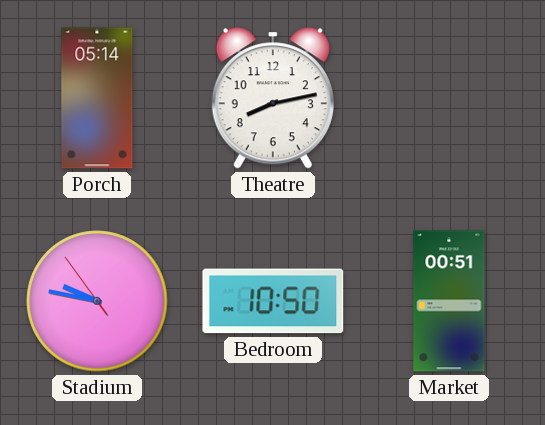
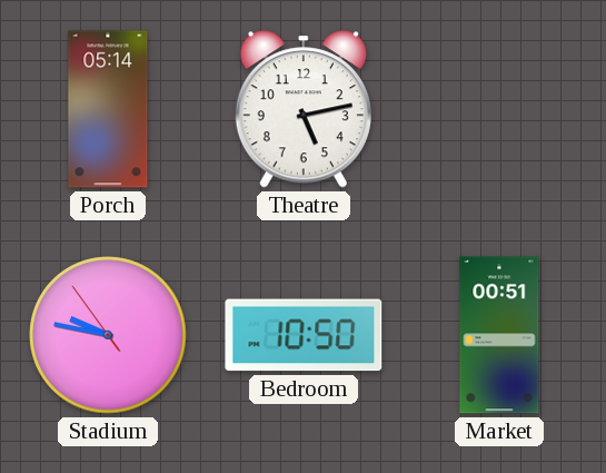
Theatre: 8:13 -> 5:13
